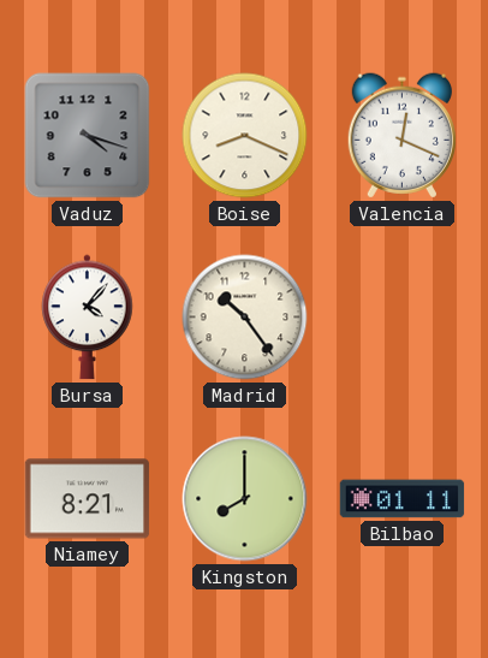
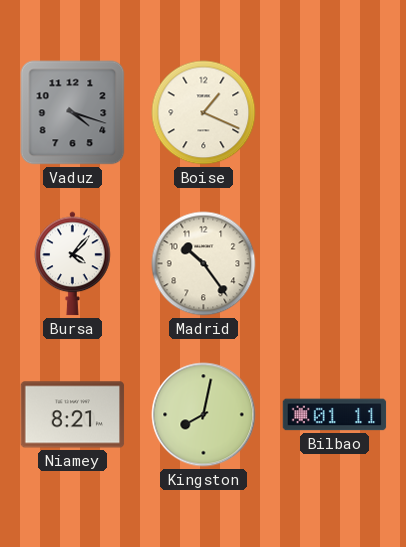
Boise: 8:19 -> 1:19
Valencia: 12:19 -> none
Kingston: 8:00 -> 8:02
